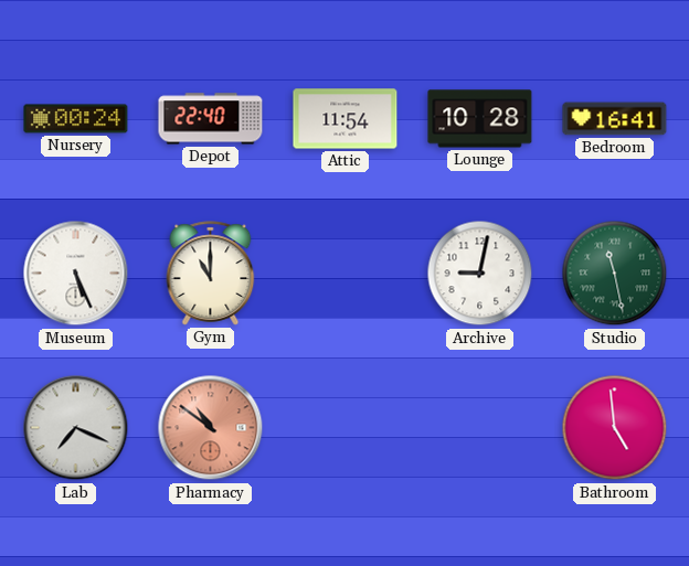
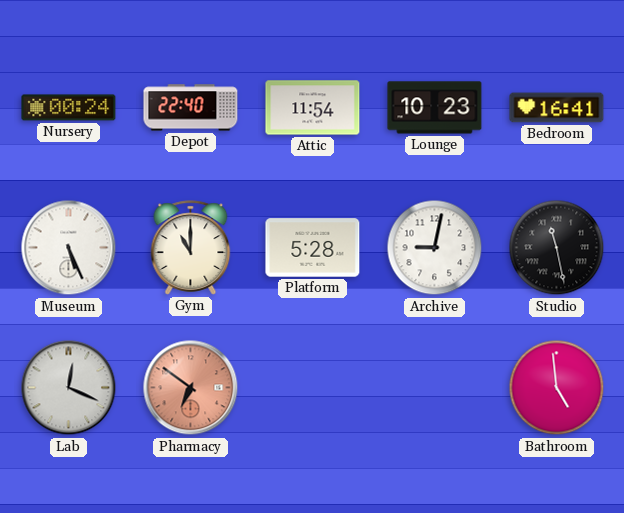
Lounge: 10:28 -> 10:23
Platform: none -> 5:28
Studio dial: green -> black
Lab: 7:19 -> 12:19
Pharmacy: 10:51 -> 6:51
